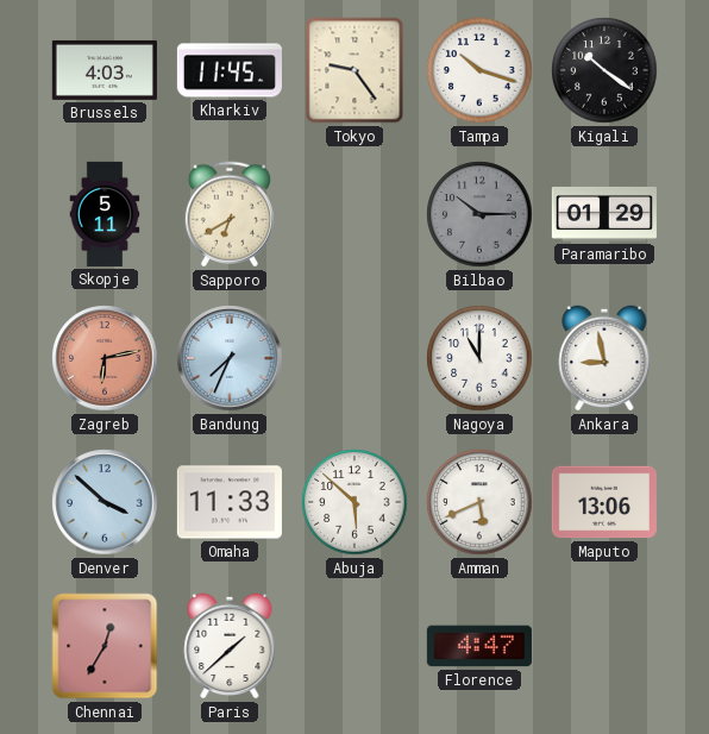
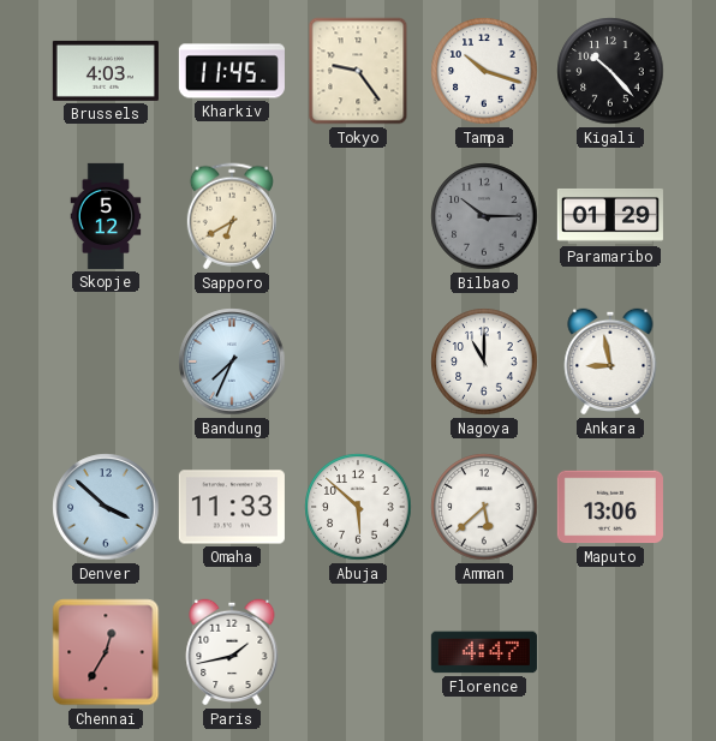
Kigali: 10:21 -> 10:23
Skopje: 5:11 -> 5:12
Zagreb: 6:13 -> none
Amman: 5:41 -> 5:38
Paris: 1:38 -> 1:43
